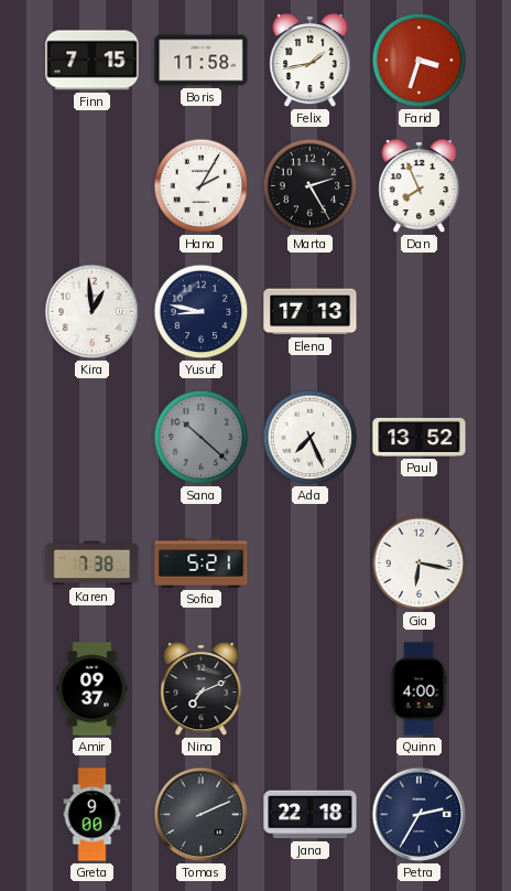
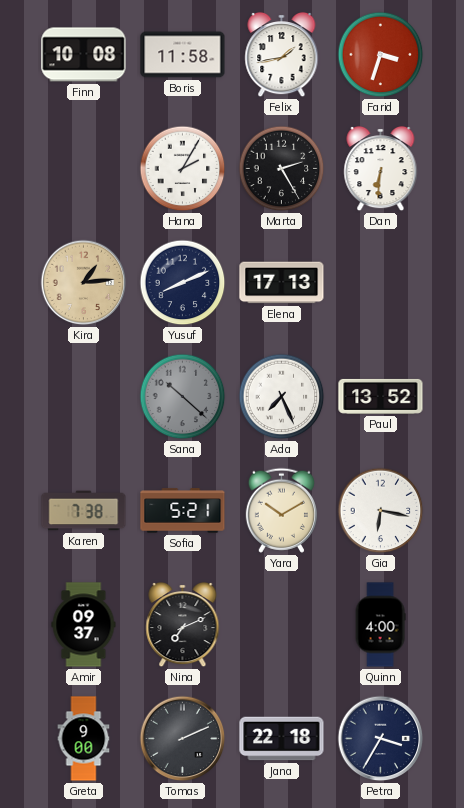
Finn: 7:15 -> 10:08
Dan: 7:56 -> 6:31
Kira: 12:59 -> 1:14
Kira dial: white -> champagne
Yusuf: 8:47 -> 8:11
Yara: none -> 10:10
Petra: 2:35 -> 3:35
